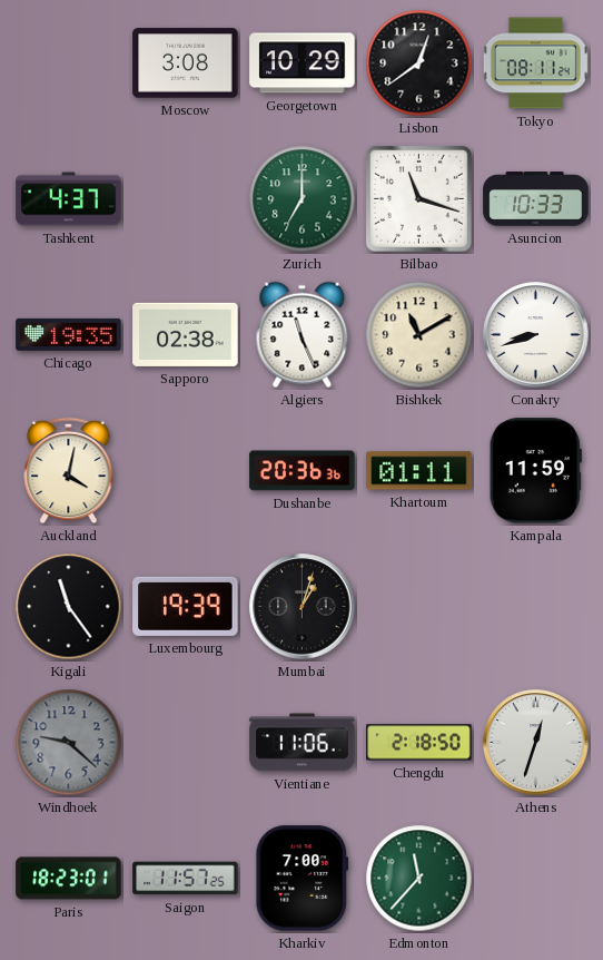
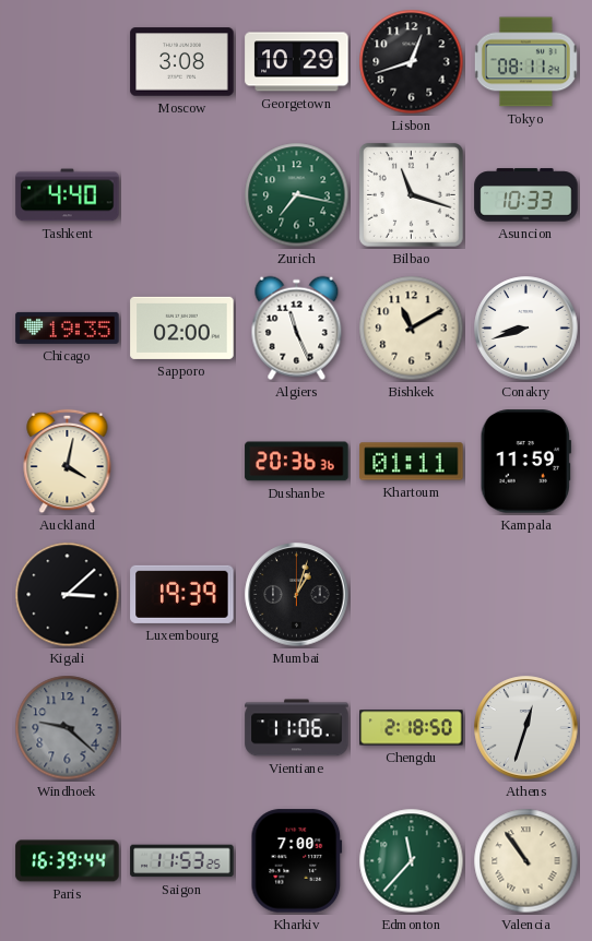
Lisbon: 12:39 -> 12:42
Tashkent: 4:37 -> 4:40
Zurich: 7:00 -> 7:17
Sapporo: 02:38 -> 02:00
Kigali: 11:24 -> 3:08
Paris: 18:23 -> 16:39
Saigon: 11:57 -> 11:53
Valencia: none -> 10:54
